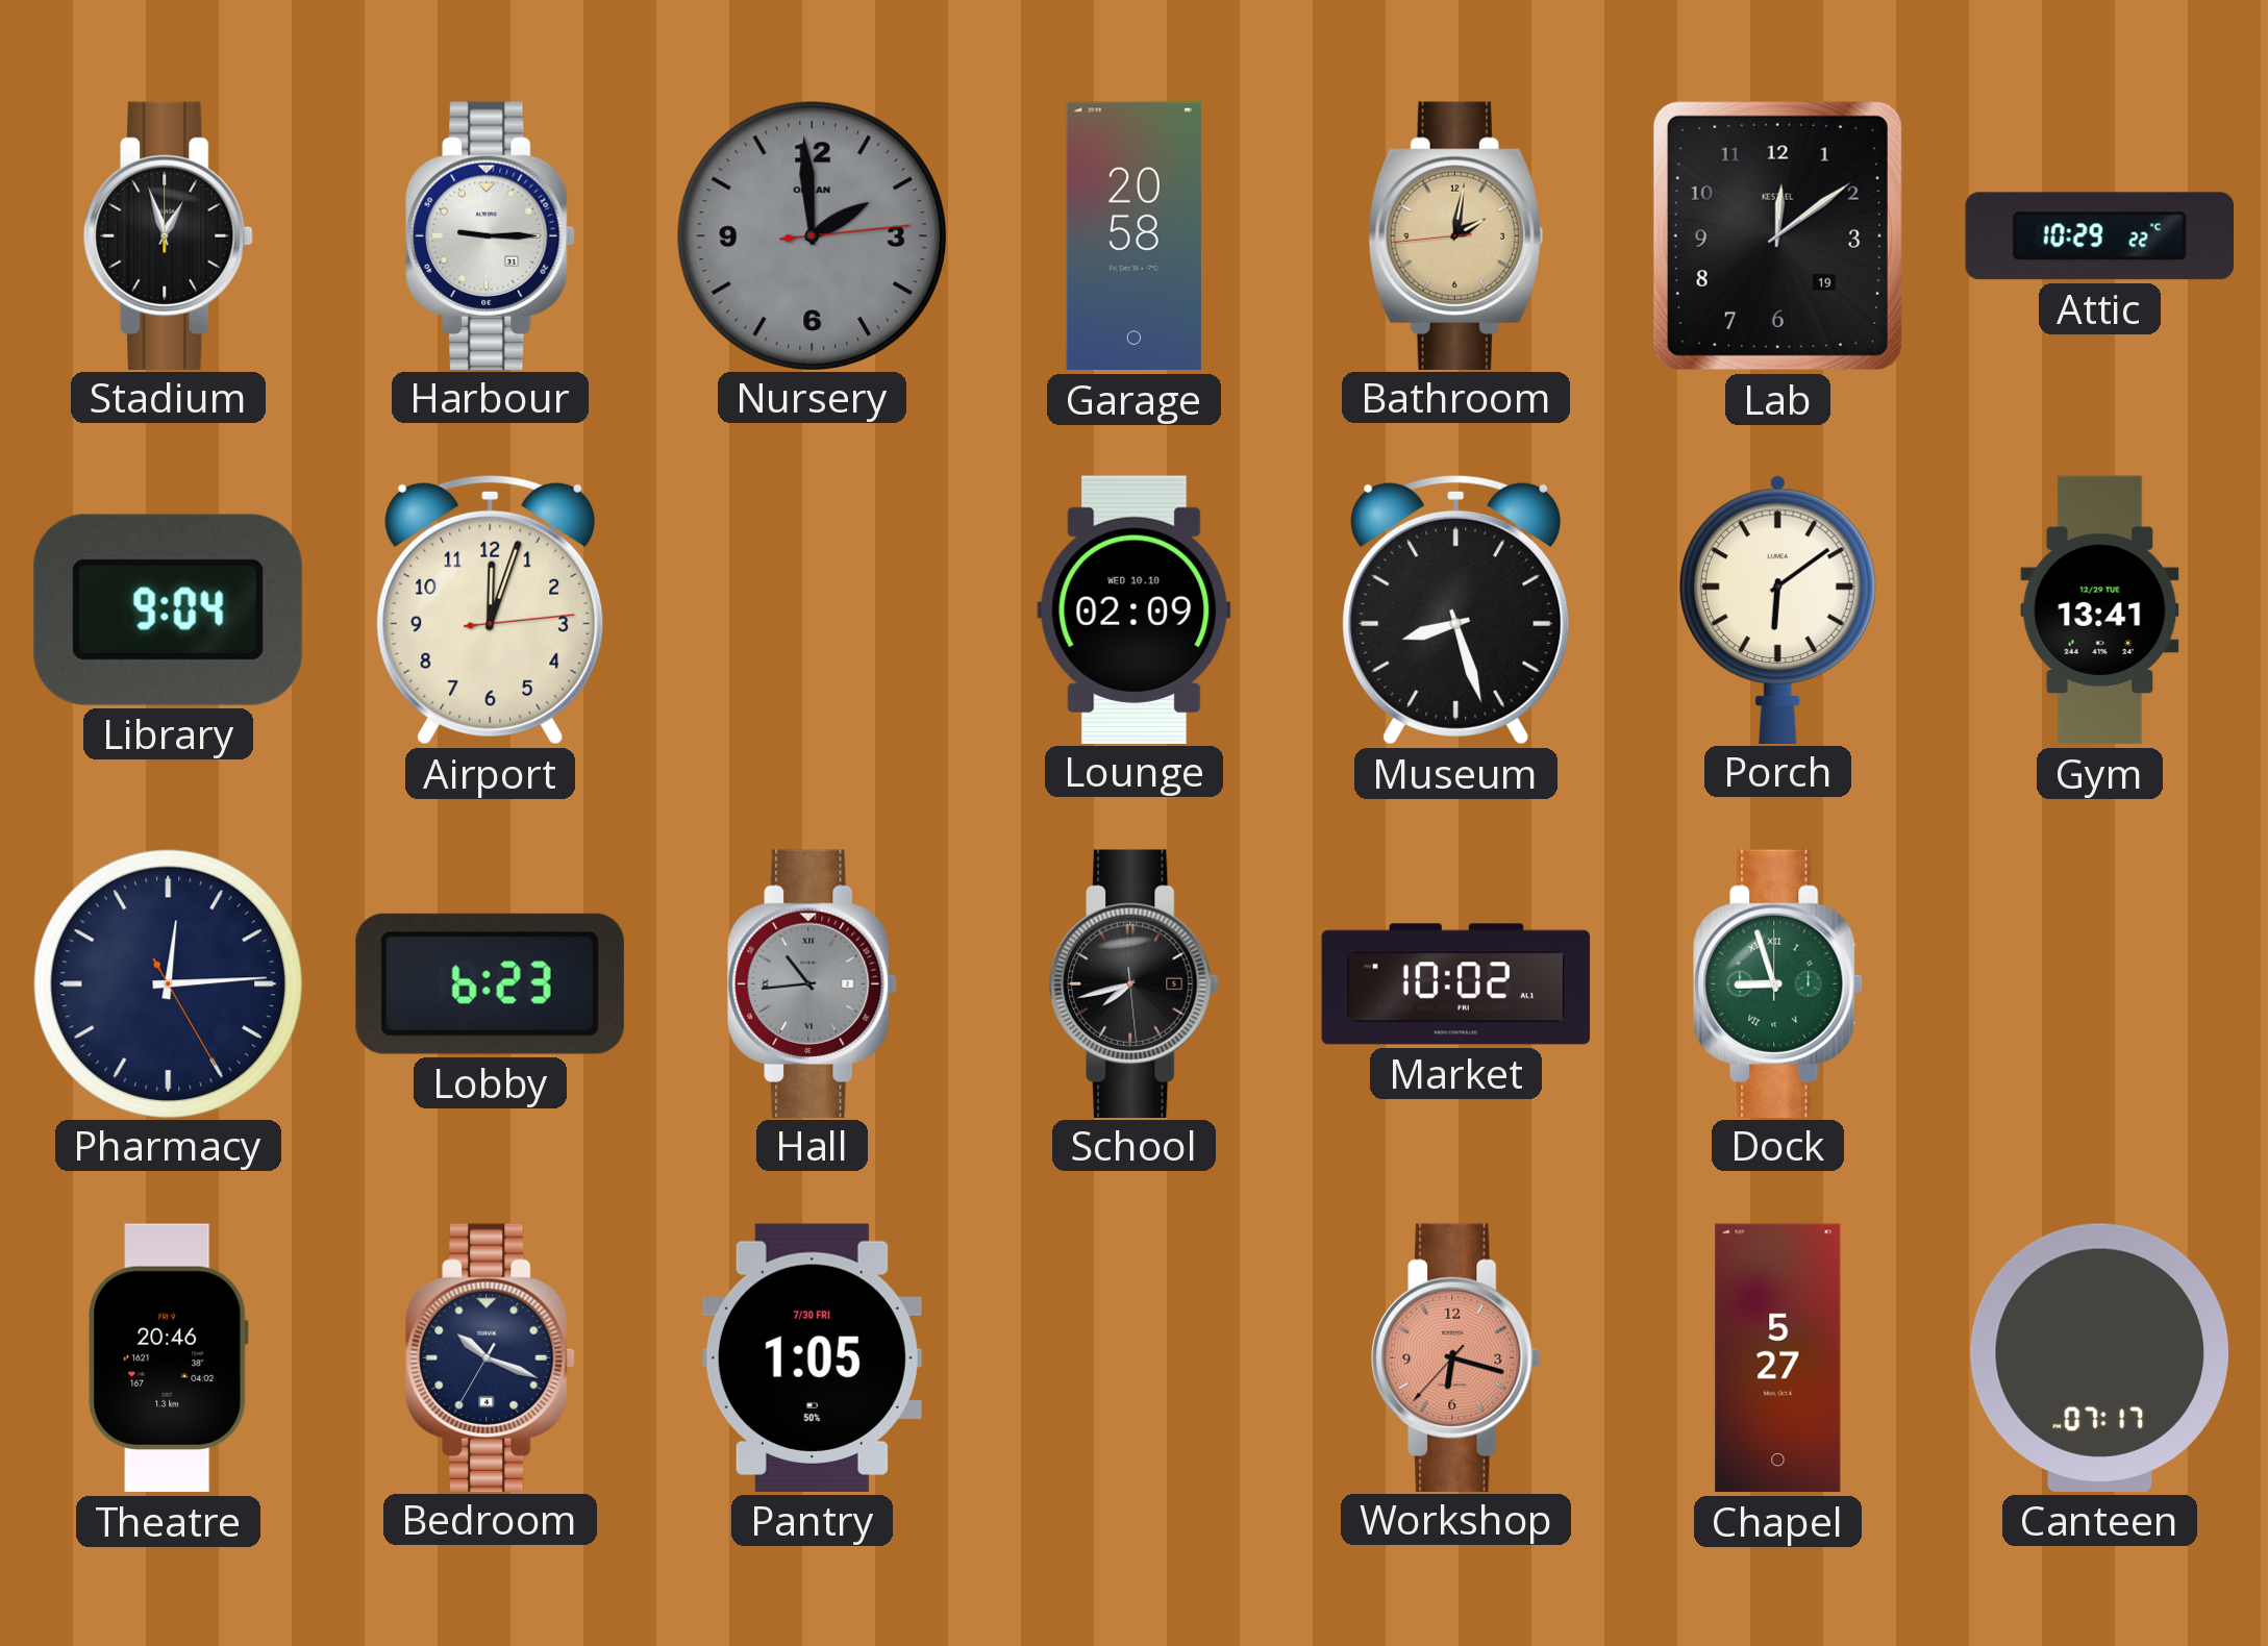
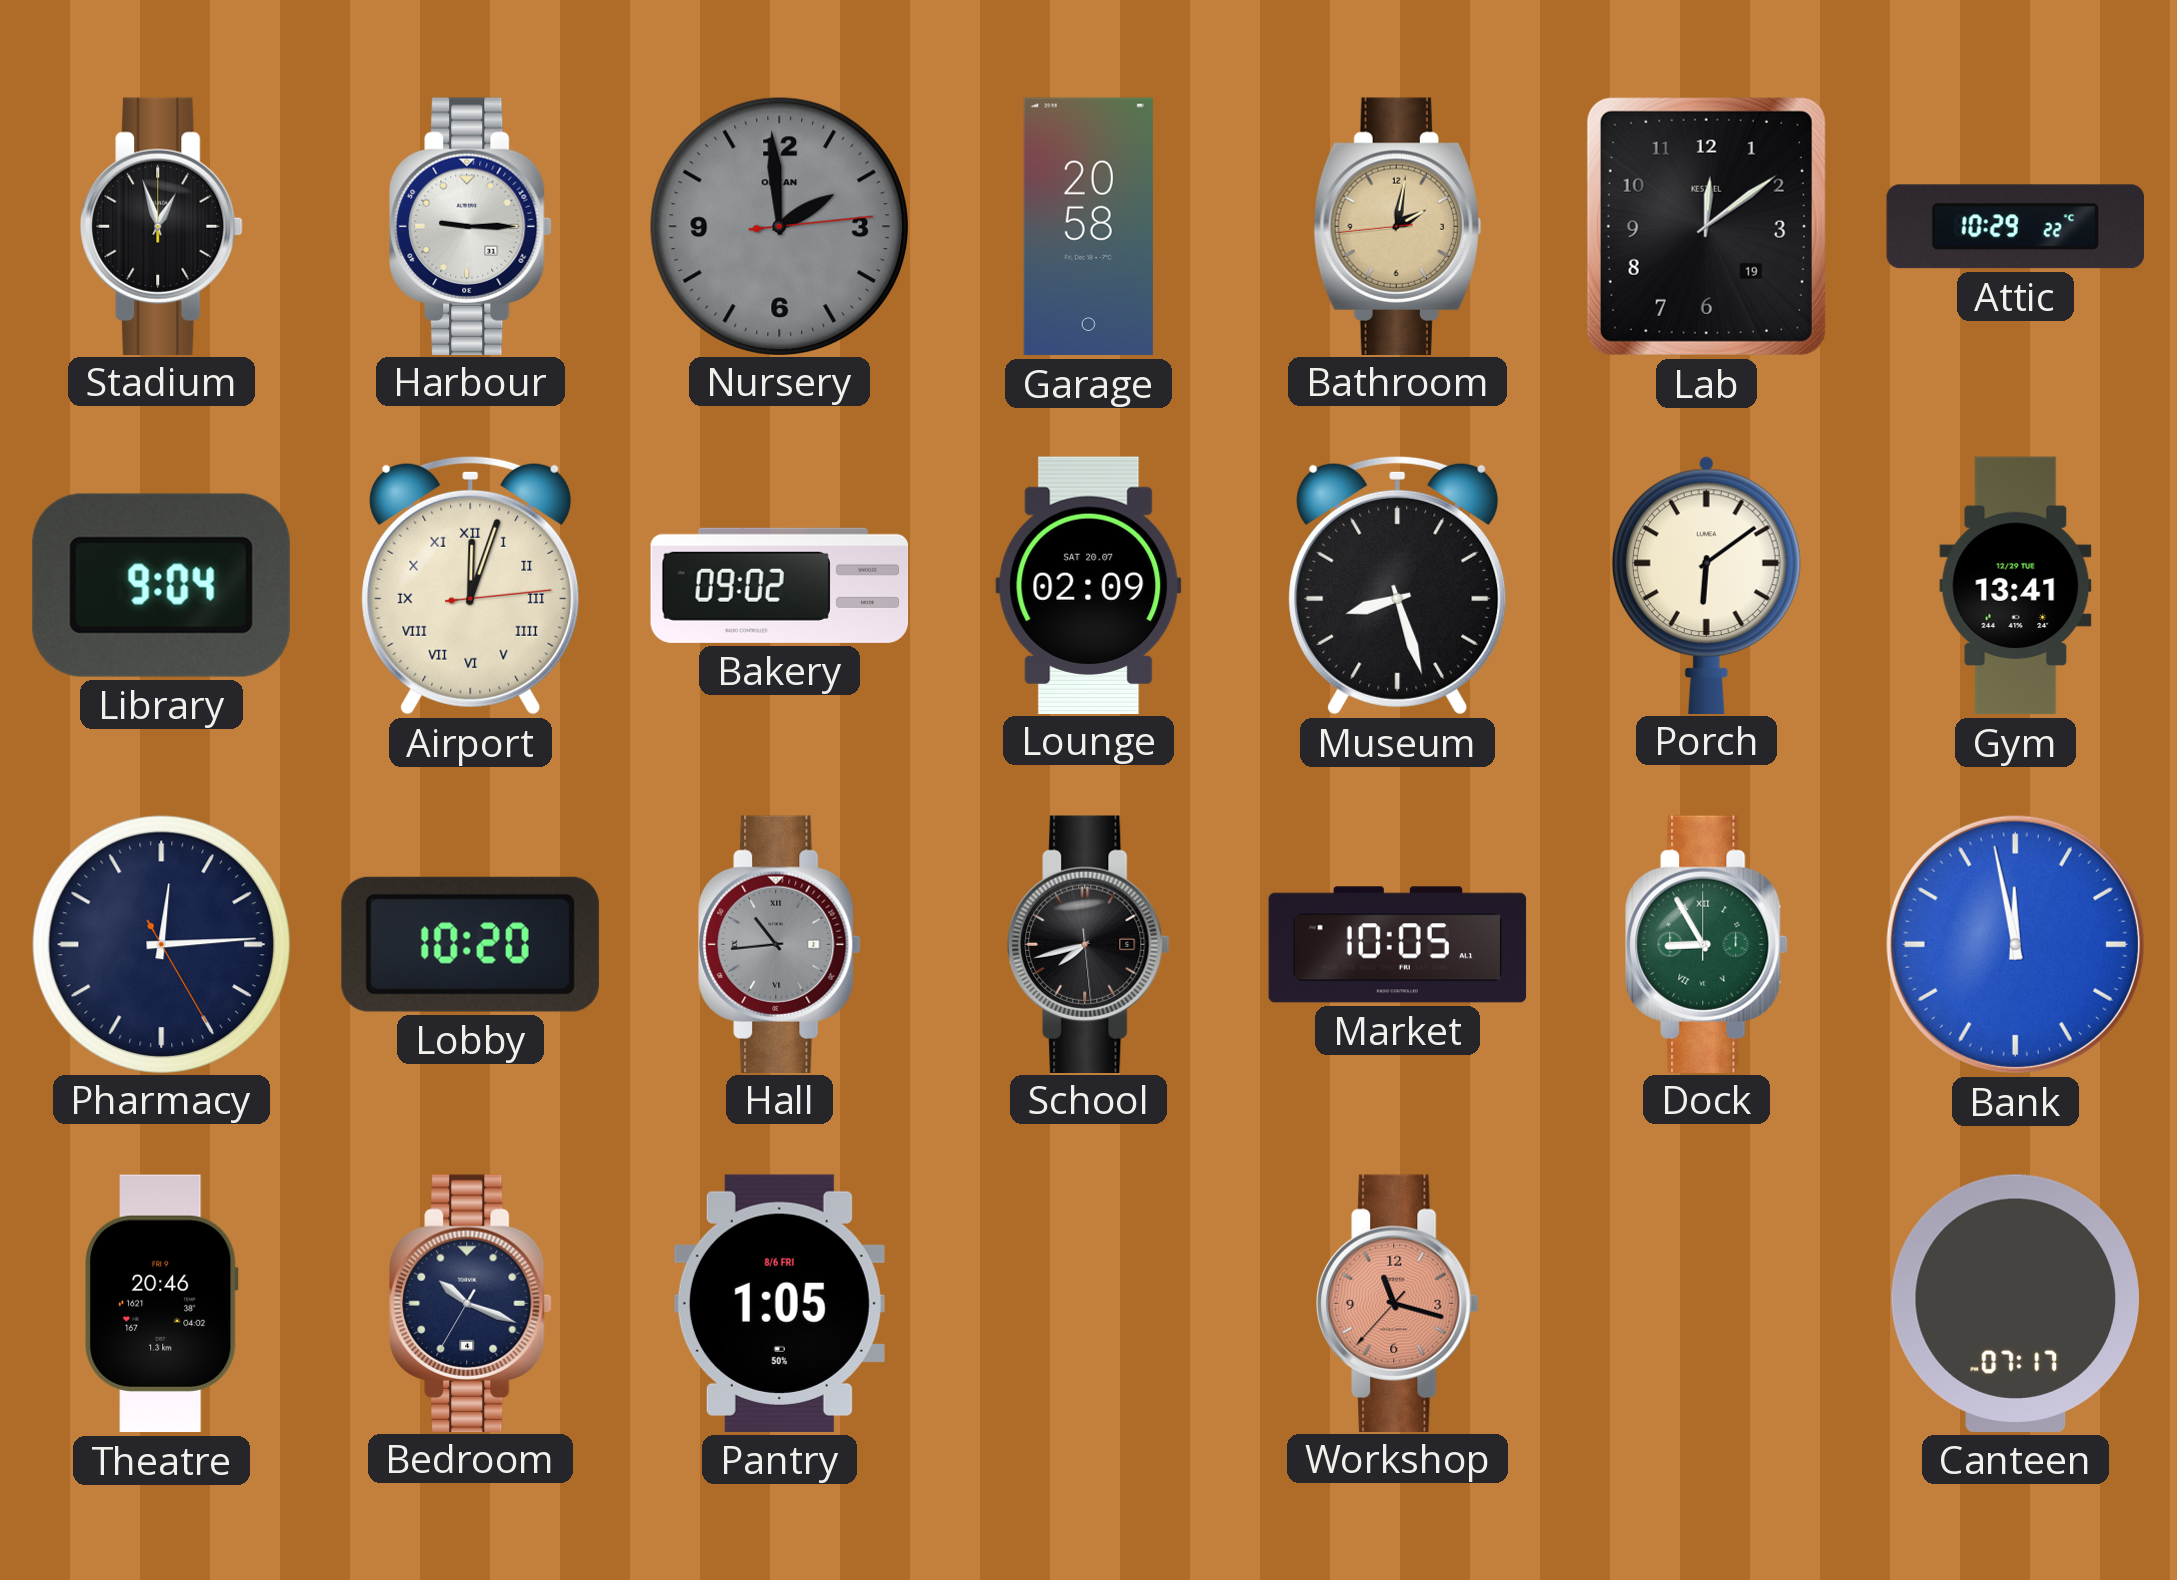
Airport numerals: Arabic -> Roman
Bakery: none -> 09:02
Lounge date: WED 10.10 -> SAT 20.07
Lobby: 6:23 -> 10:20
Market: 10:02 -> 10:05
Dock: 8:57 -> 8:55
Bank: none -> 11:58
Pantry date: 7/30 FRI -> 8/6 FRI
Workshop: 6:17 -> 11:17
Chapel: 5:27 -> none
